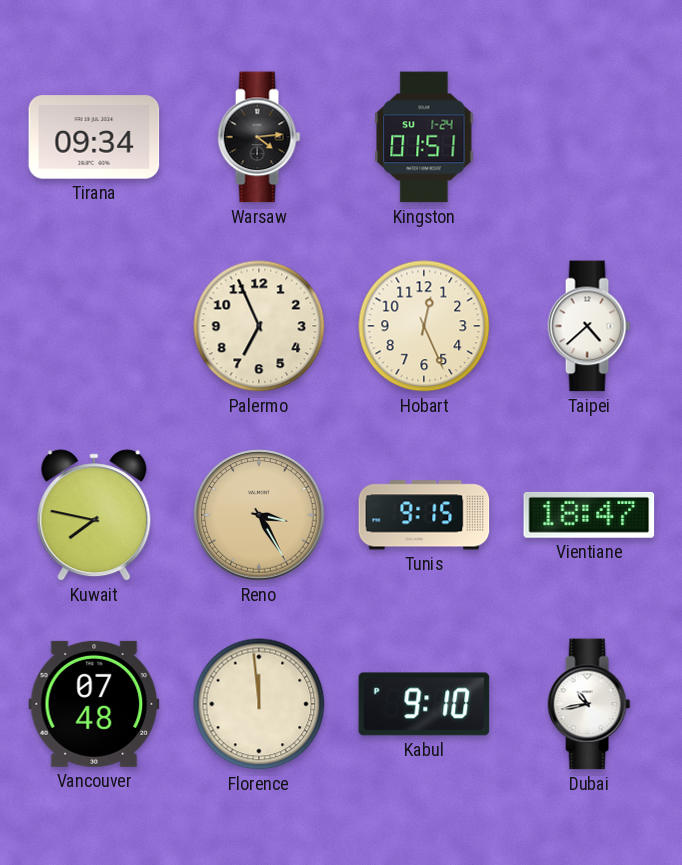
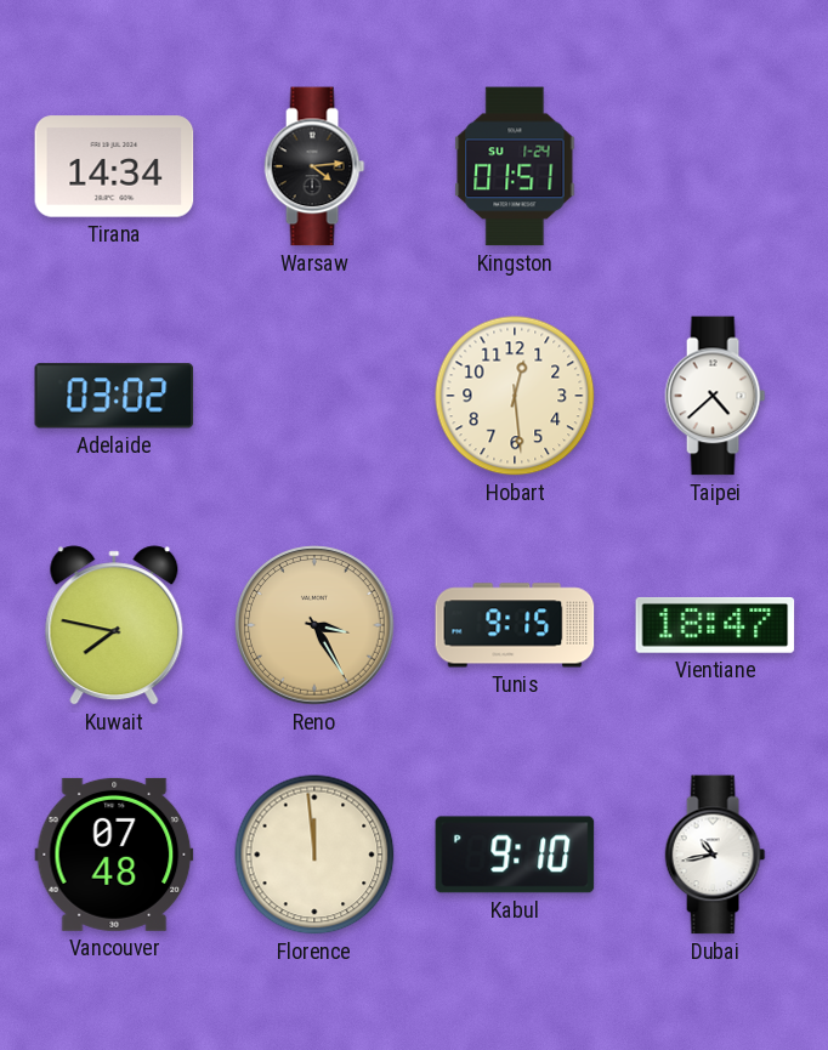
Tirana: 09:34 -> 14:34
Adelaide: none -> 03:02
Palermo: 6:56 -> none
Hobart: 12:26 -> 12:29
